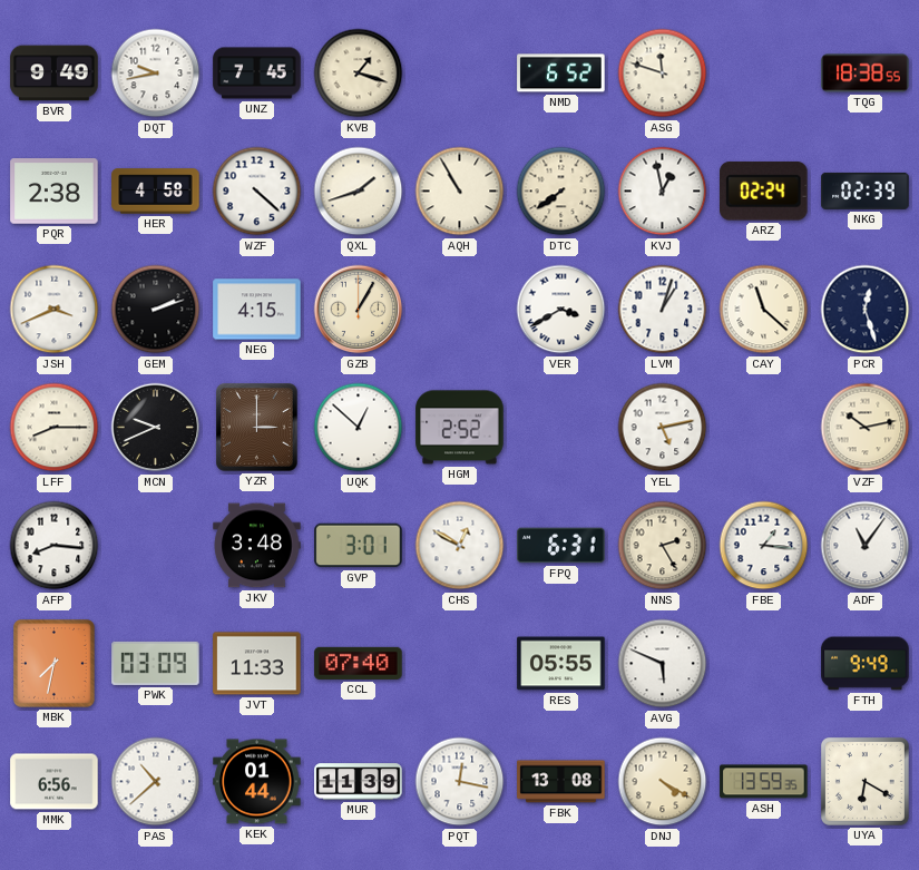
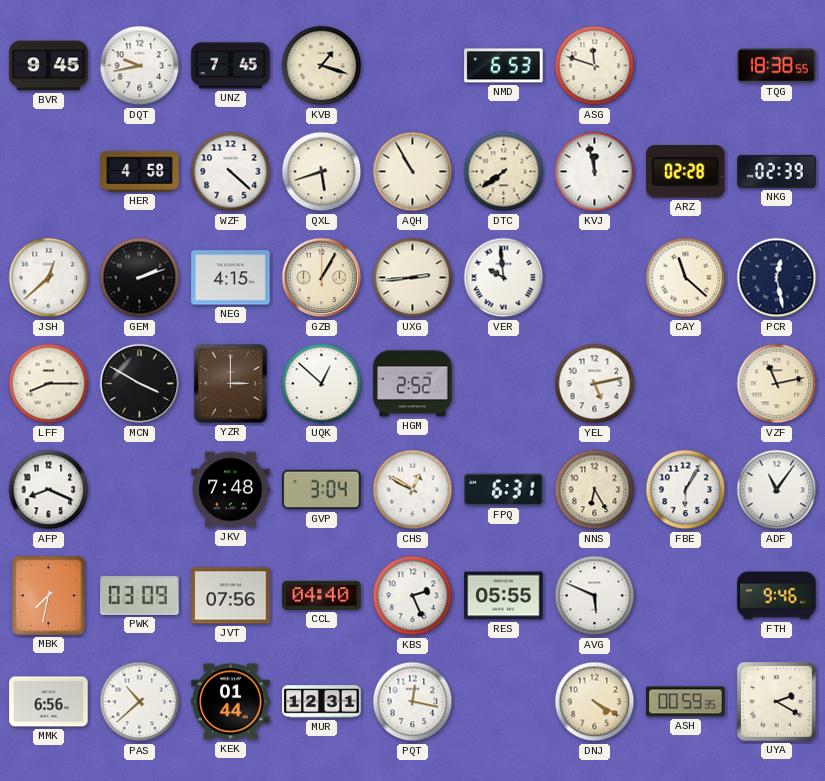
BVR: 9:49 -> 9:45
NMD: 6:52 -> 6:53
PQR: 2:38 -> none
QXL: 1:42 -> 5:42
KVJ: 12:58 -> 11:58
ARZ: 02:24 -> 02:28
JSH: 3:41 -> 12:38
UXG: none -> 2:44
VER: 3:40 -> 9:59
LVM: 1:03 -> none
PCR: 12:27 -> 12:28
MCN: 9:41 -> 3:50
VZF: 10:13 -> 11:13
AFP: 8:16 -> 8:19
JKV: 3:48 -> 7:48
GVP: 3:01 -> 3:04
NNS: 2:25 -> 6:25
FBE: 1:16 -> 6:05
JVT: 11:33 -> 07:56
CCL: 07:40 -> 04:40
KBS: none -> 2:26
FTH: 9:49 -> 9:46
MUR: 11:39 -> 12:31
FBK: 13:08 -> none
ASH: 13:59 -> 00:59
UYA: 6:20 -> 2:20
